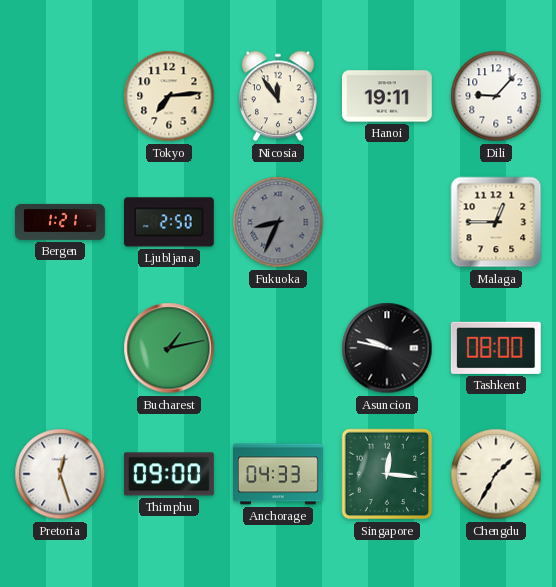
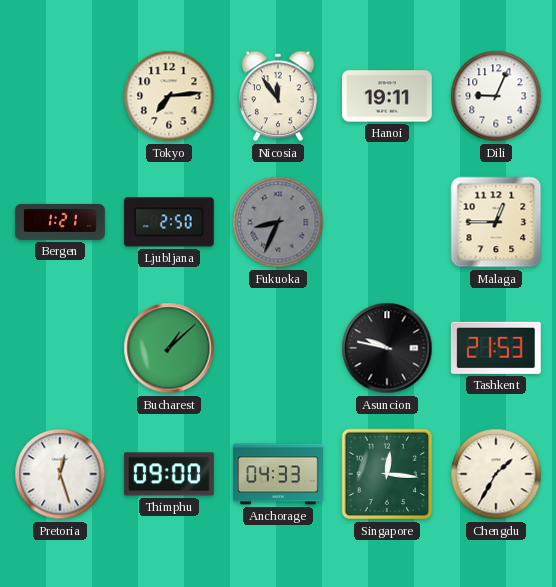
Dili: 9:07 -> 9:04
Bucharest: 1:13 -> 1:08
Tashkent: 08:00 -> 21:53
